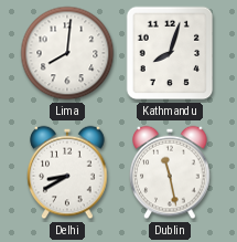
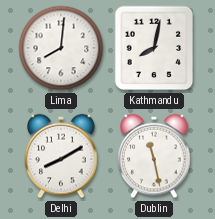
Kathmandu: 8:03 -> 8:02
Delhi: 8:40 -> 8:10
